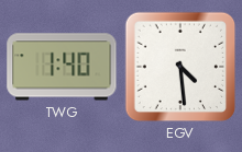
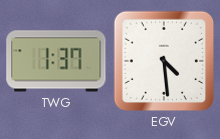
TWG: 1:40 -> 1:37
